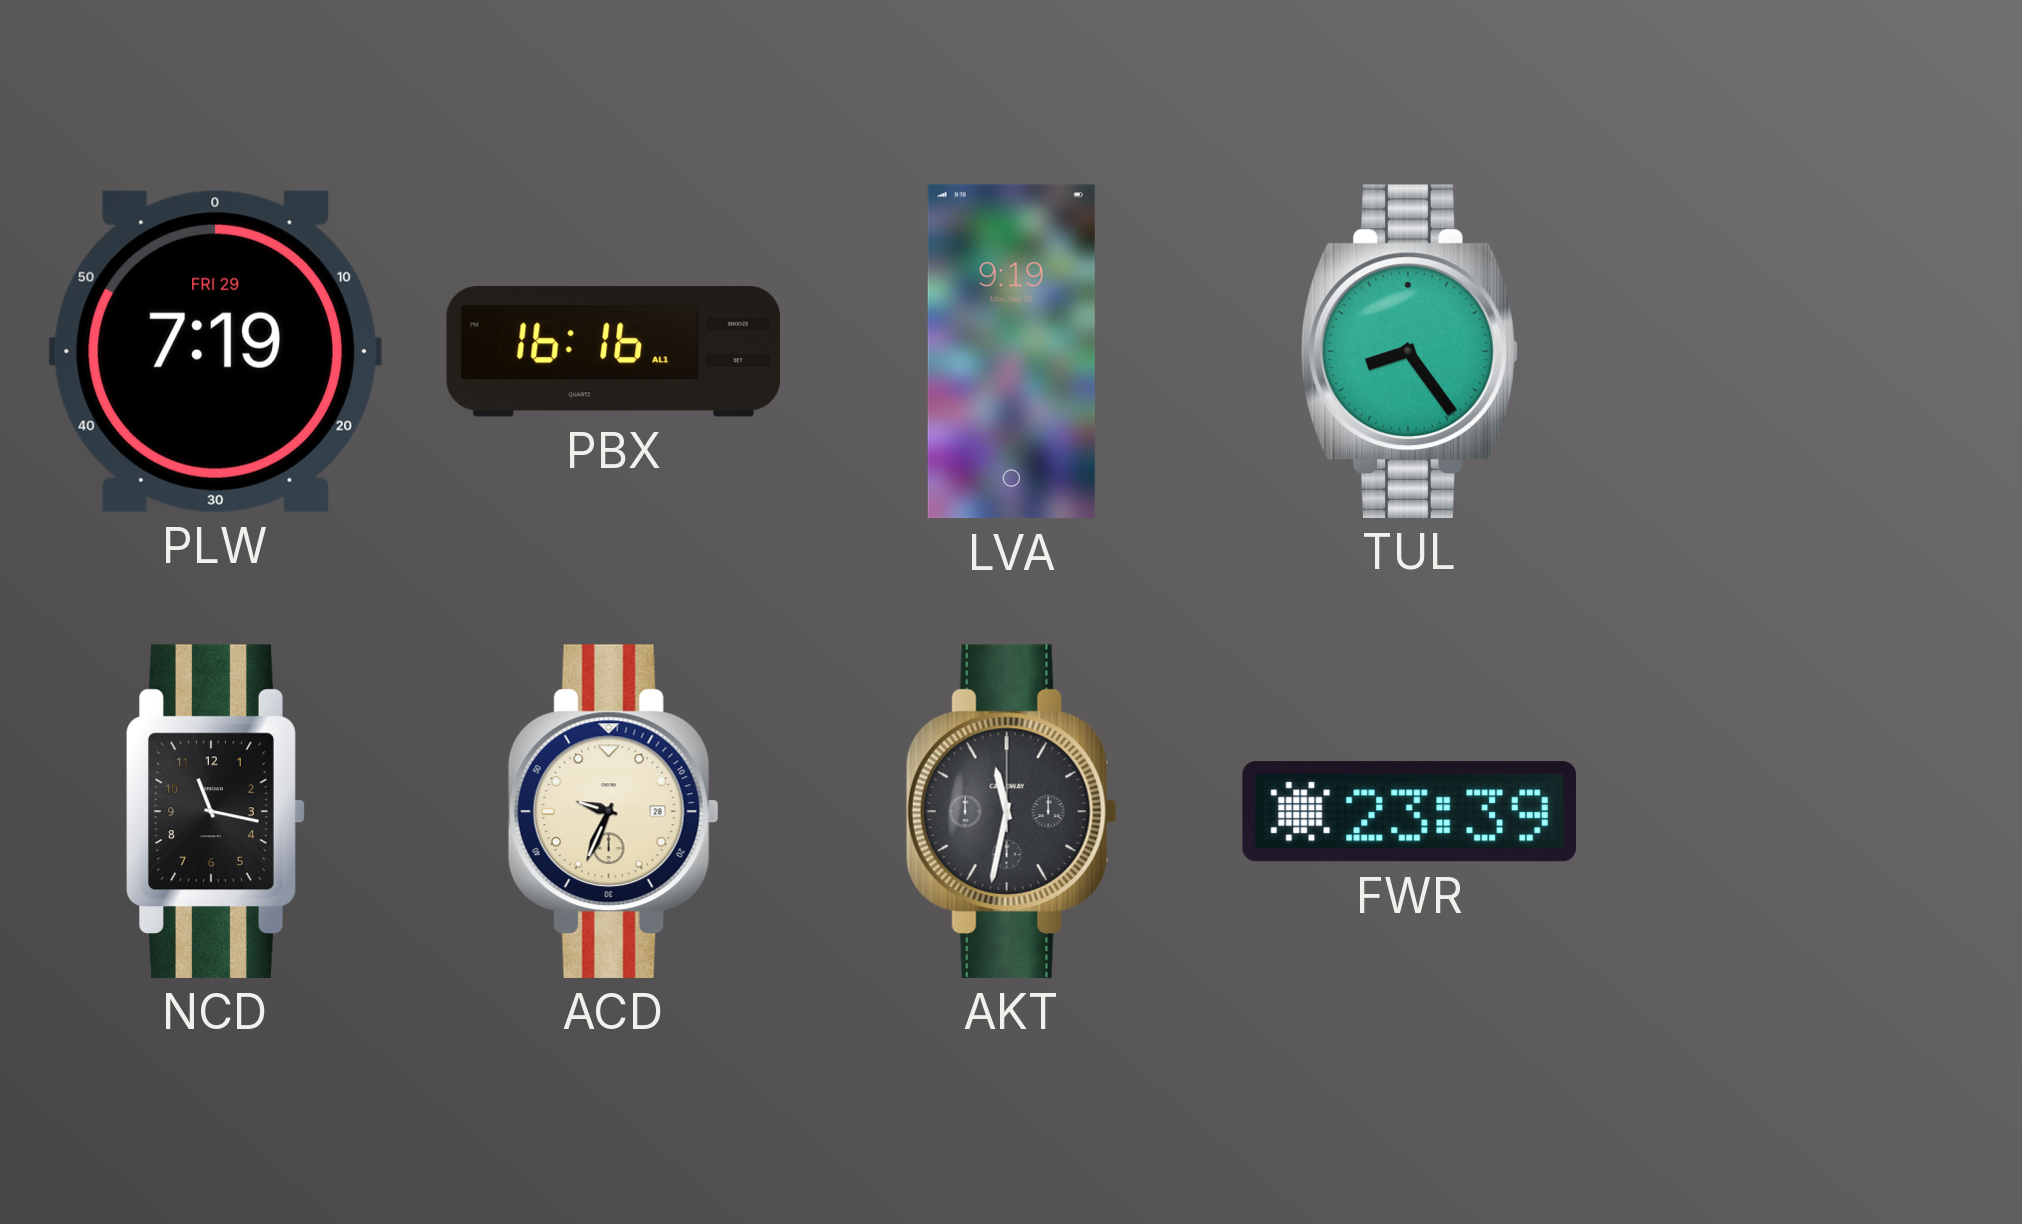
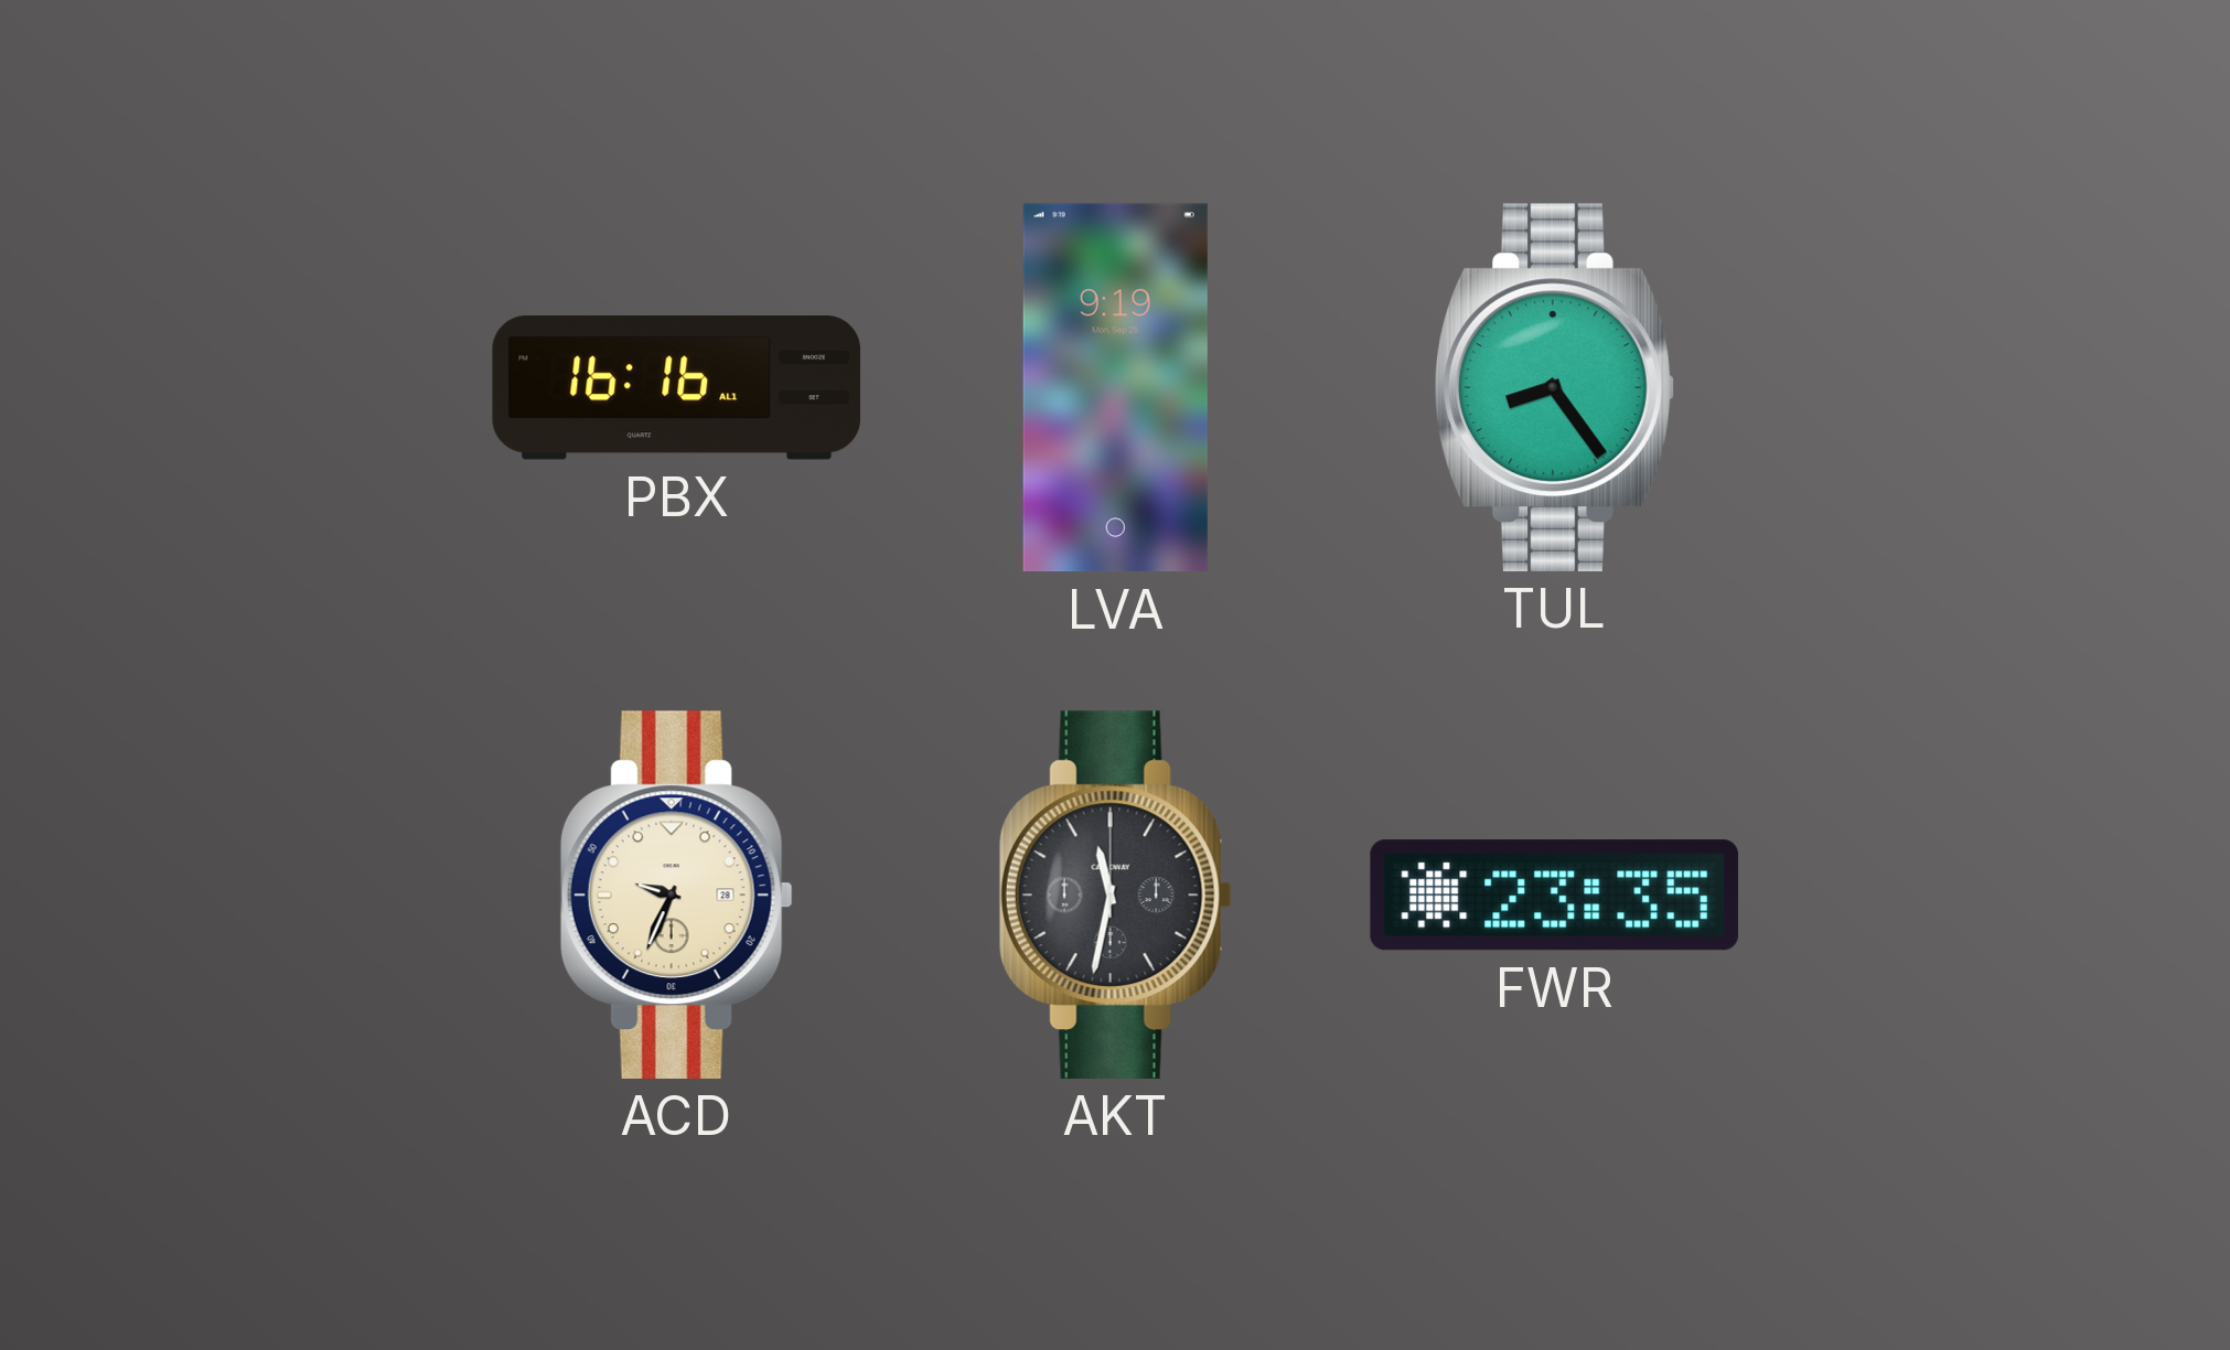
PLW: 7:19 -> none
NCD: 11:17 -> none
FWR: 23:39 -> 23:35
